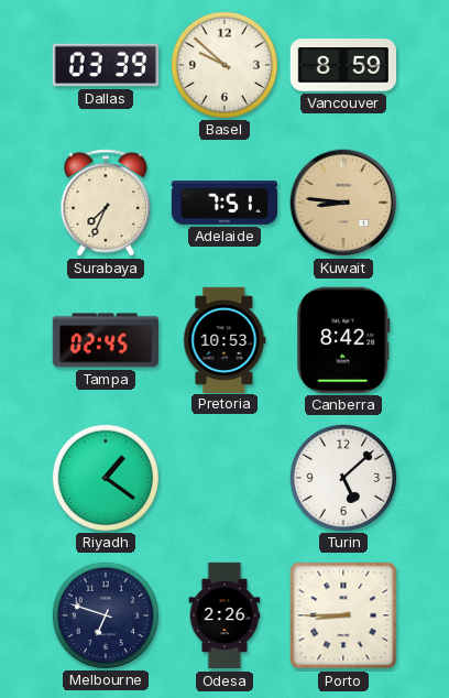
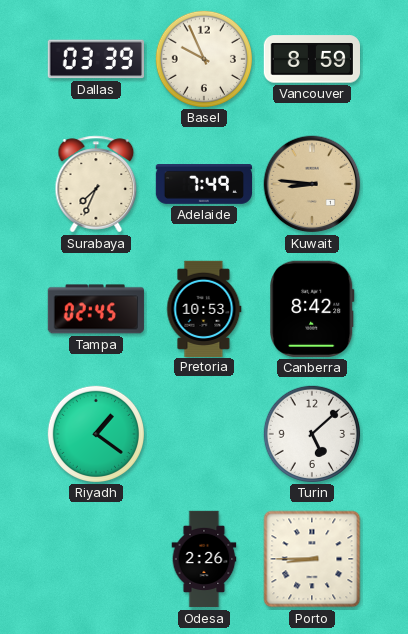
Basel: 9:52 -> 9:56
Adelaide: 7:51 -> 7:49
Melbourne: 6:48 -> none
